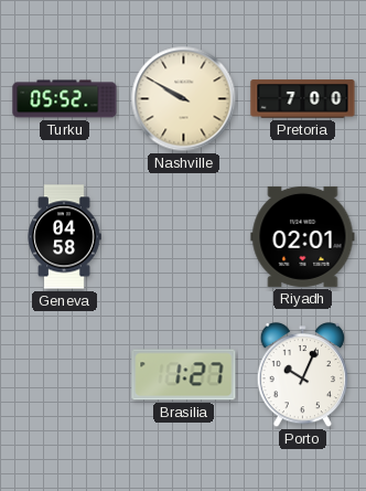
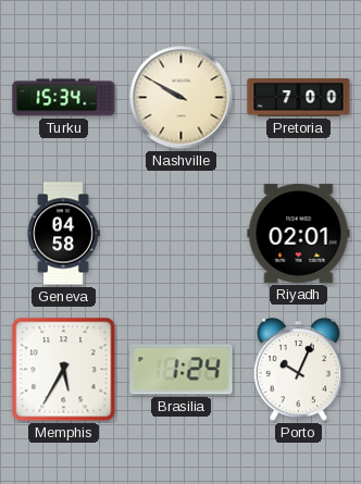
Turku: 05:52 -> 15:34
Memphis: none -> 5:35
Brasilia: 1:27 -> 1:24
